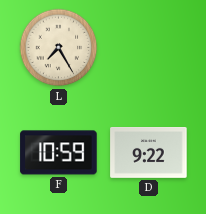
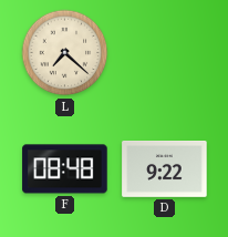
L: 7:25 -> 7:22
F: 10:59 -> 08:48
